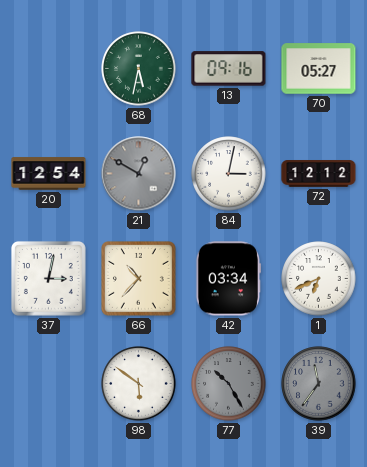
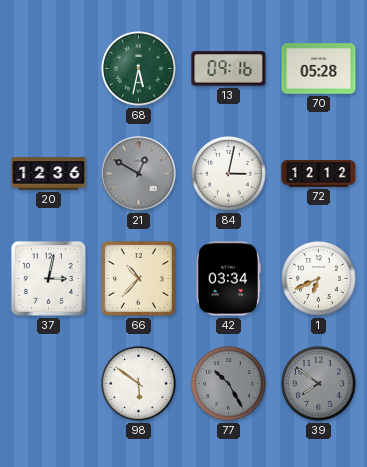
70: 05:27 -> 05:28
20: 12:54 -> 12:36
39: 11:36 -> 7:51
